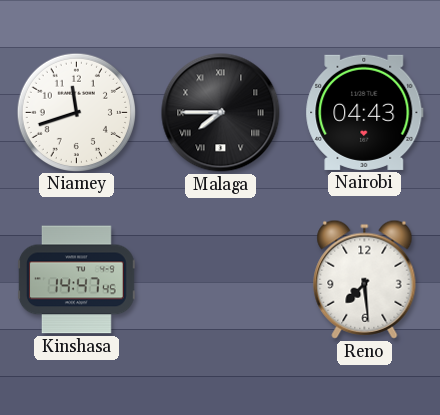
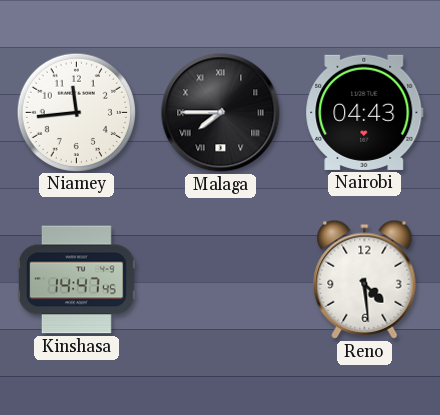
Niamey: 11:42 -> 11:44
Reno: 7:29 -> 4:29
